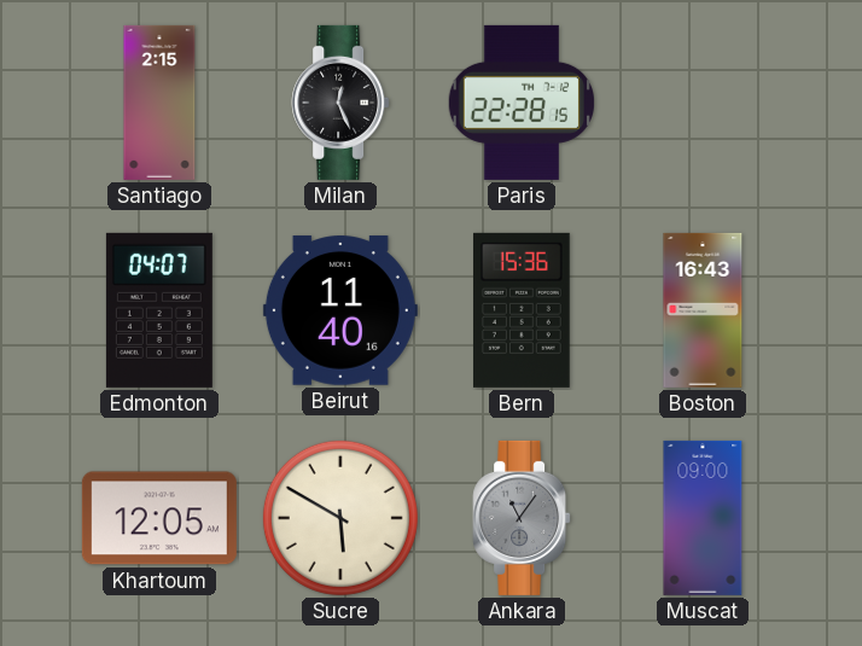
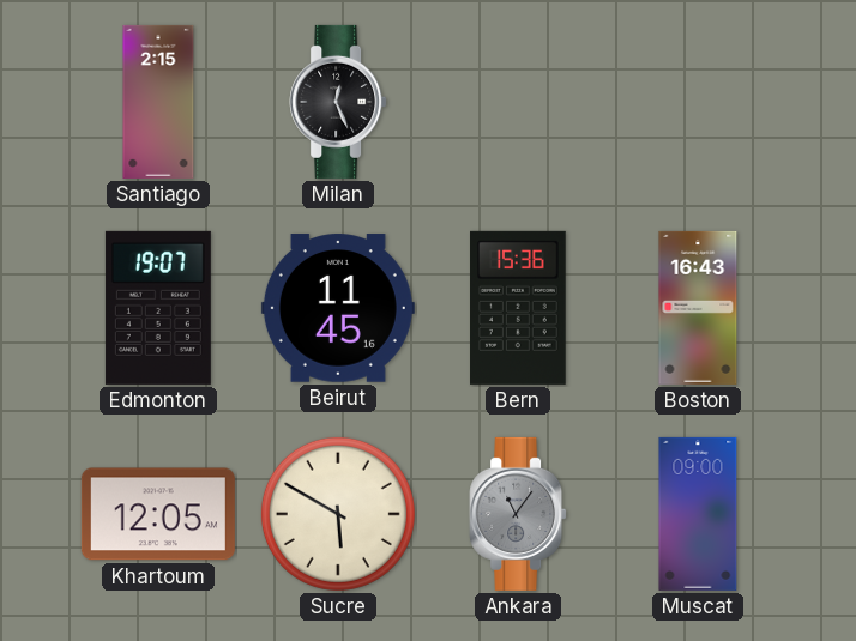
Paris: 22:28 -> none
Edmonton: 04:07 -> 19:07
Beirut: 11:40 -> 11:45
